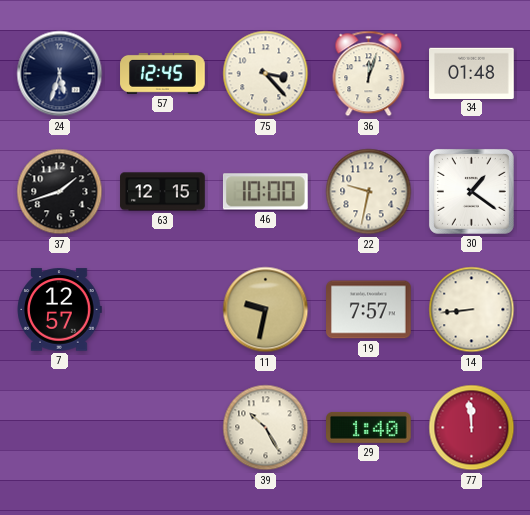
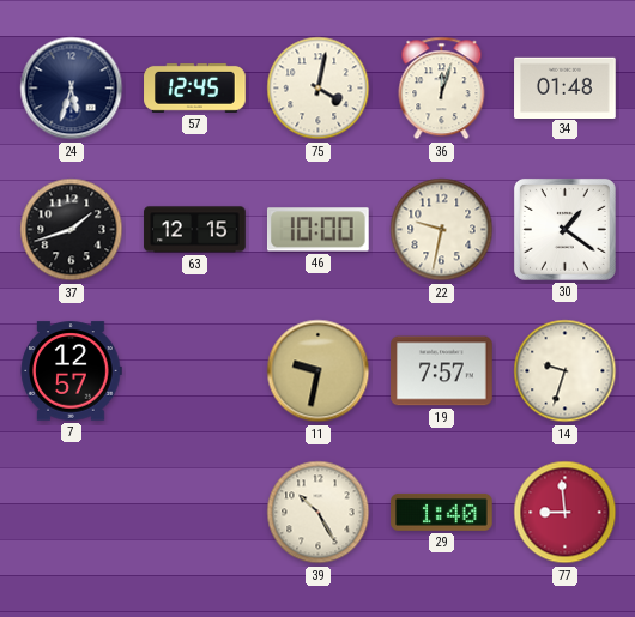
75: 3:23 -> 4:02
14: 8:44 -> 9:33
77: 11:59 -> 8:59
